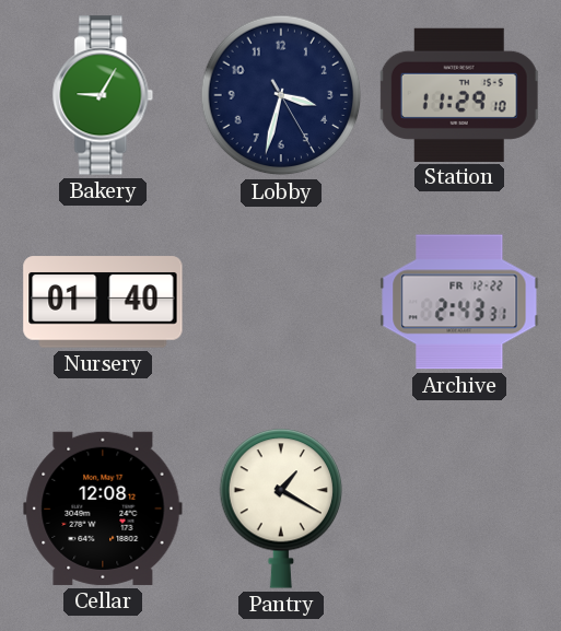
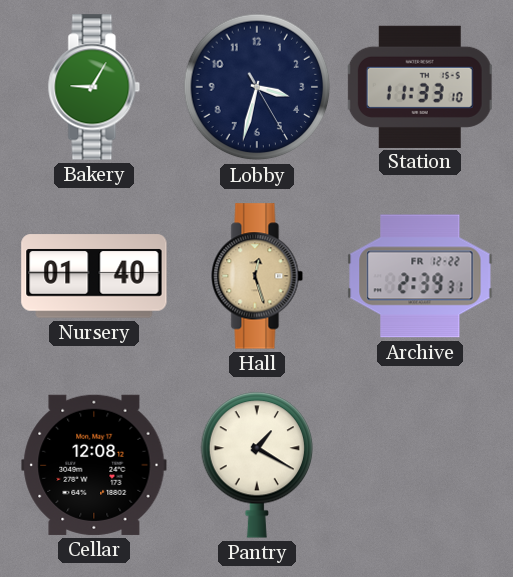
Station: 11:29 -> 11:33
Hall: none -> 12:27
Archive: 2:43 -> 2:39
